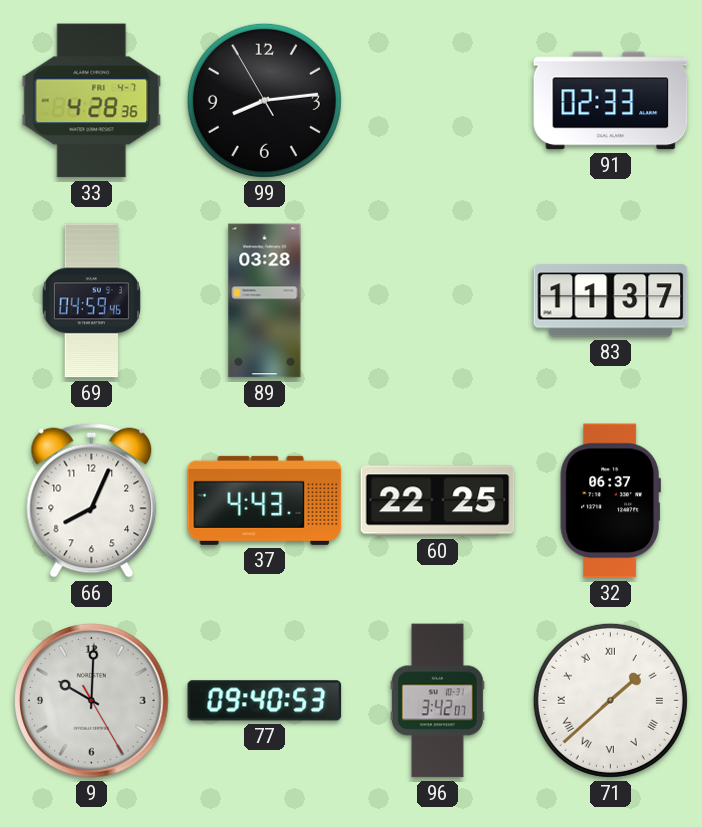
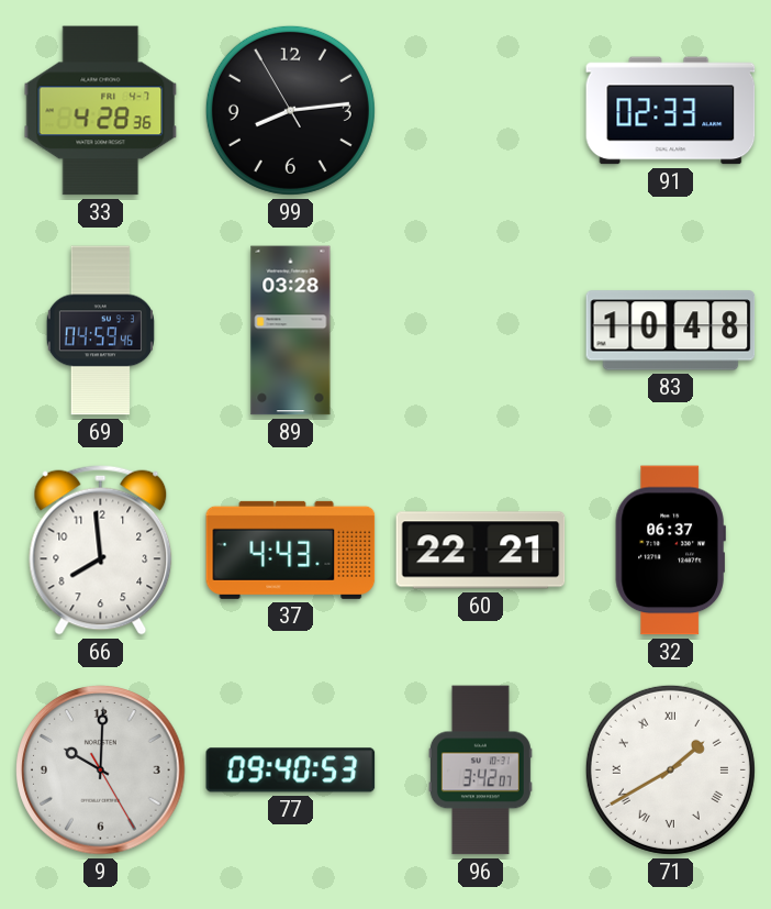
83: 11:37 -> 10:48
66: 8:04 -> 7:59
60: 22:25 -> 22:21
71: 1:38 -> 1:40
